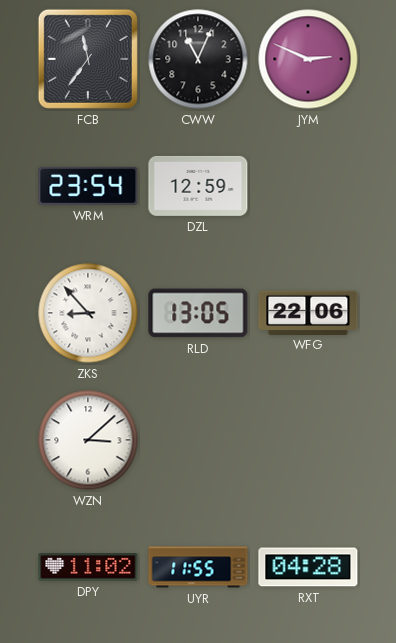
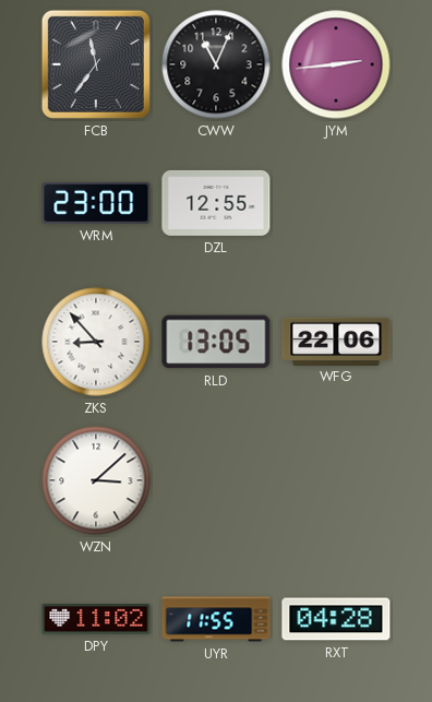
JYM: 2:49 -> 2:44
WRM: 23:54 -> 23:00
DZL: 12:59 -> 12:55
